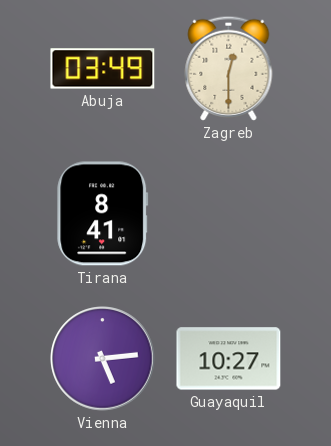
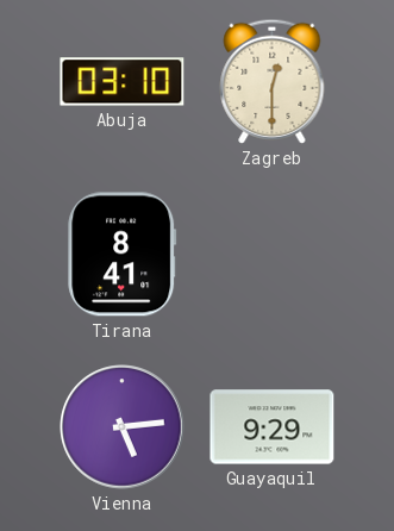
Abuja: 03:49 -> 03:10
Guayaquil: 10:27 -> 9:29
